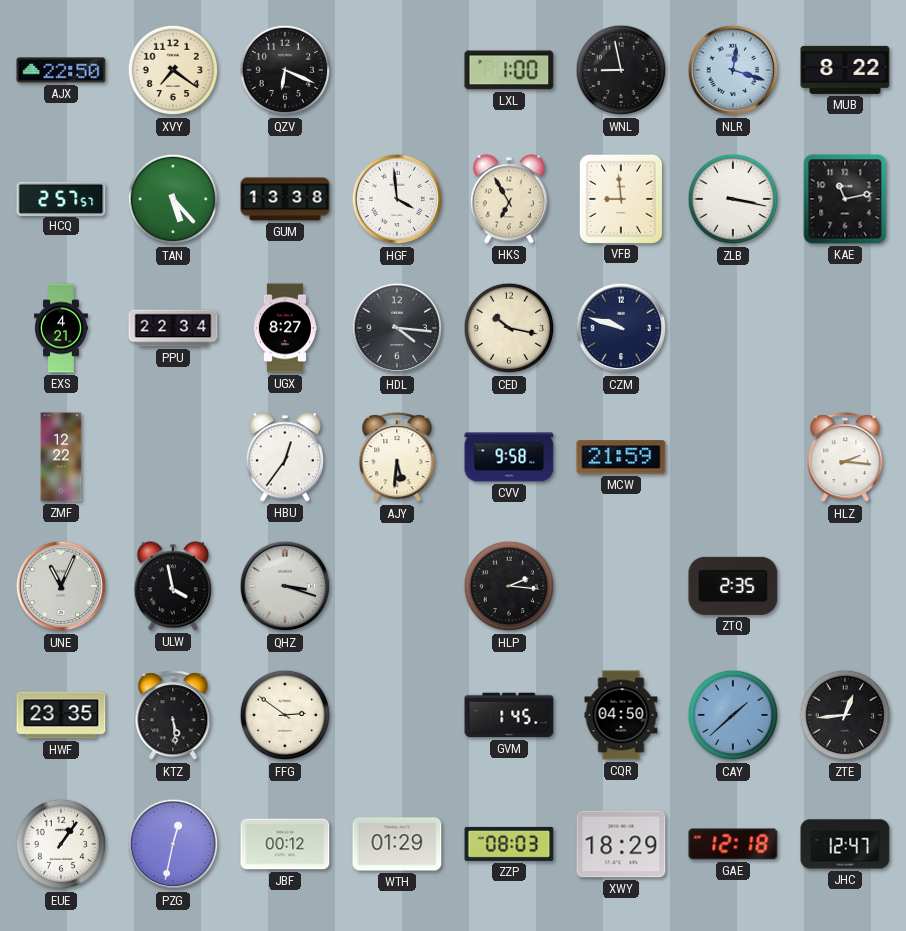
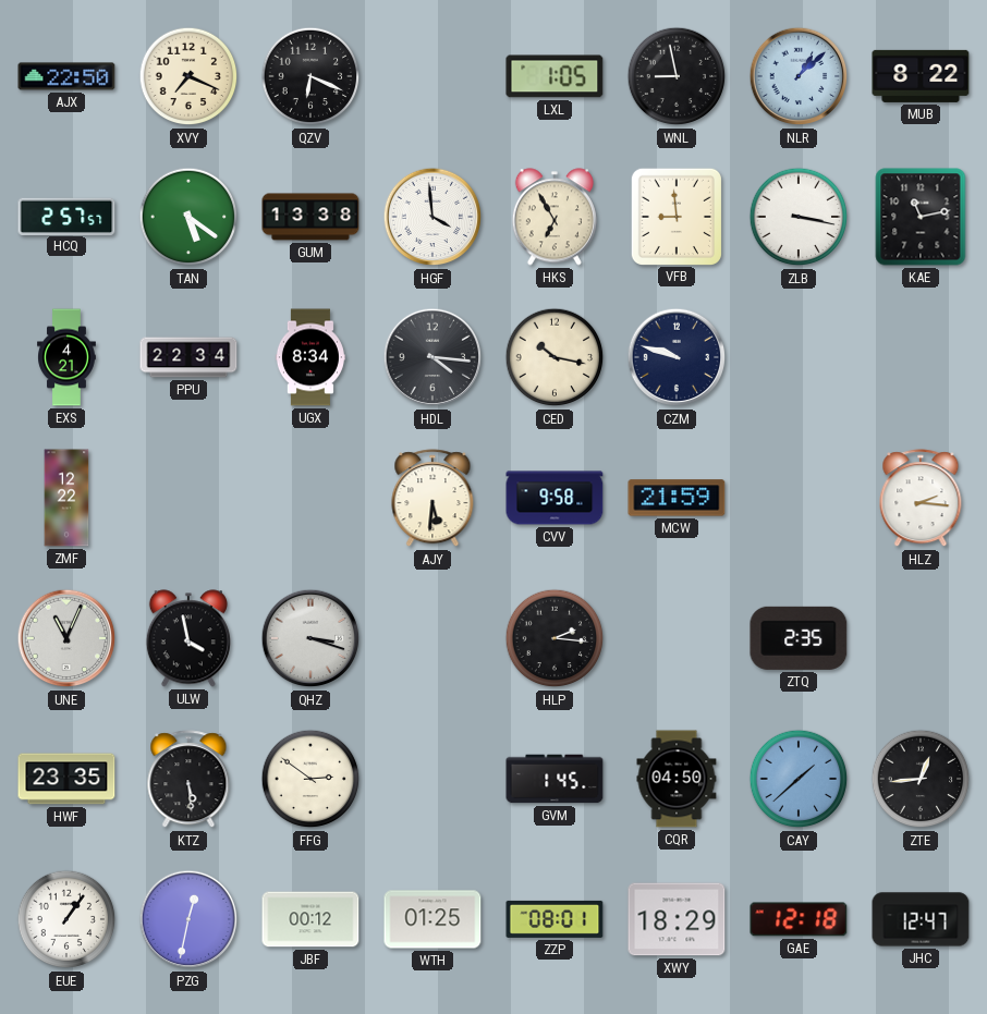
XVY: 7:21 -> 7:19
LXL: 1:00 -> 1:05
NLR: 12:18 -> 1:08
TAN: 5:23 -> 5:21
UGX: 8:27 -> 8:34
HBU: 12:36 -> none
WTH: 01:29 -> 01:25
ZZP: 08:03 -> 08:01
